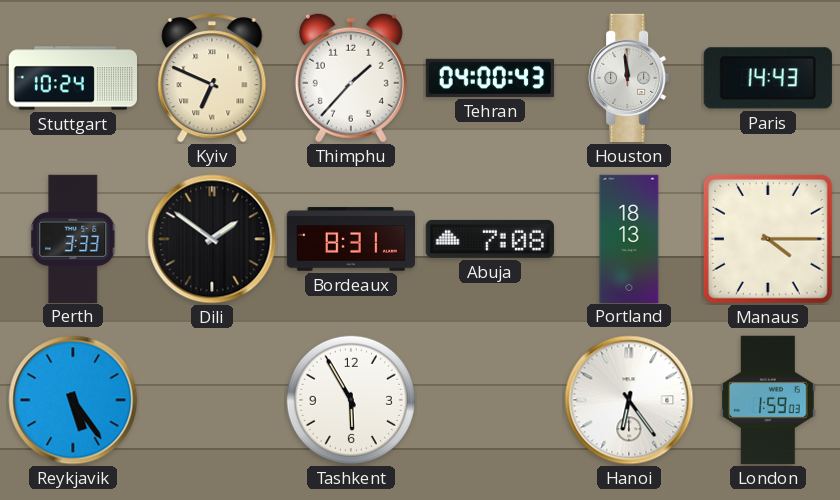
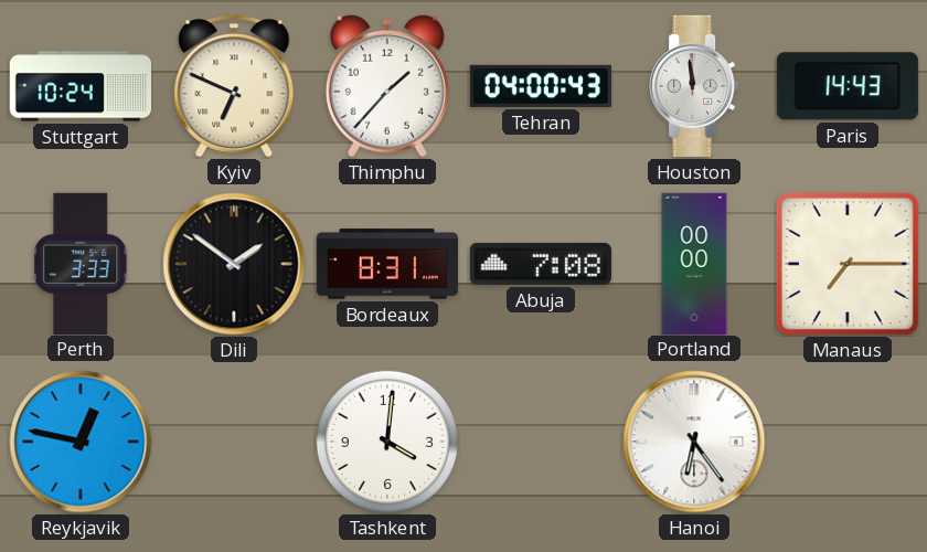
Portland: 18:13 -> 00:00
Manaus: 4:15 -> 7:15
Reykjavik: 5:24 -> 12:47
Tashkent: 5:55 -> 4:01
London: 1:59 -> none
